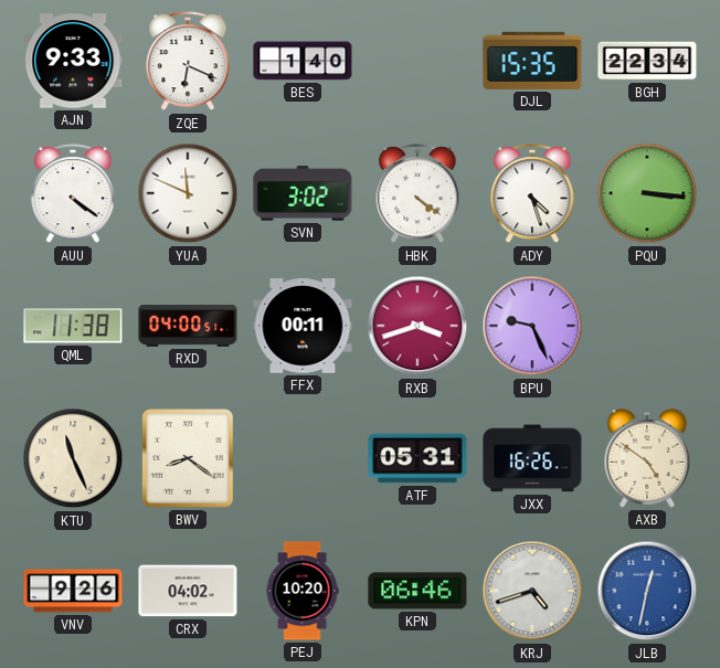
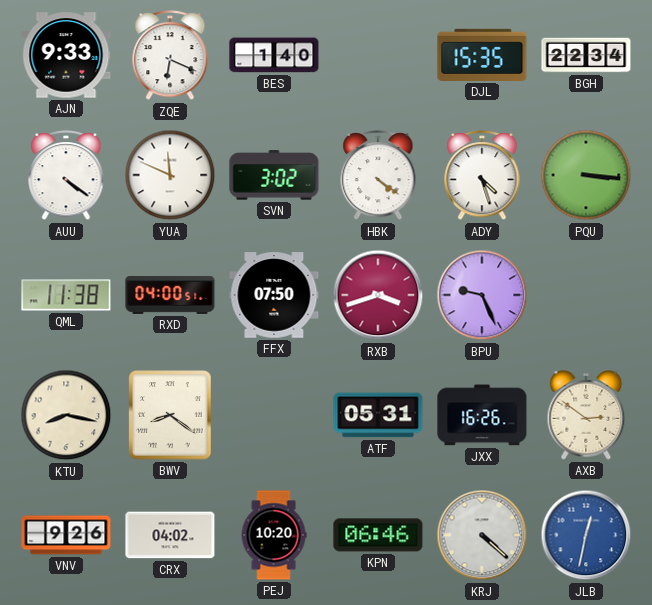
FFX: 00:11 -> 07:50
KTU: 11:26 -> 8:17
AXB: 4:51 -> 2:51
KRJ: 4:42 -> 4:22
